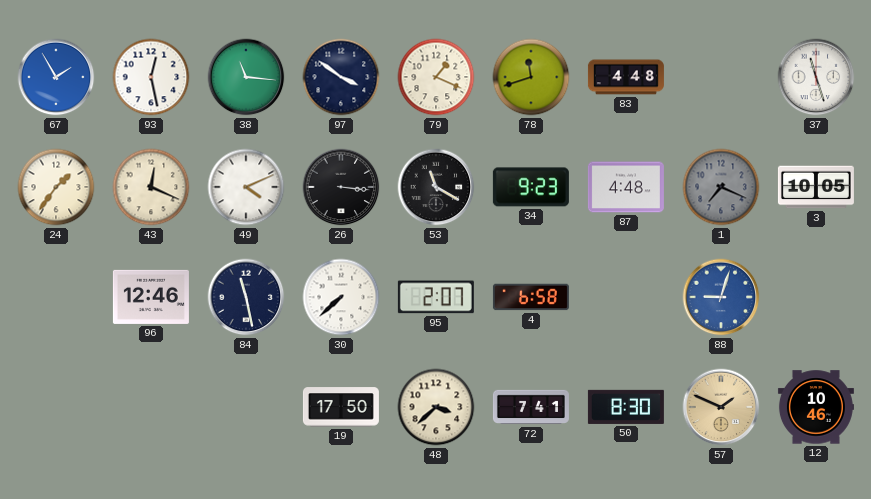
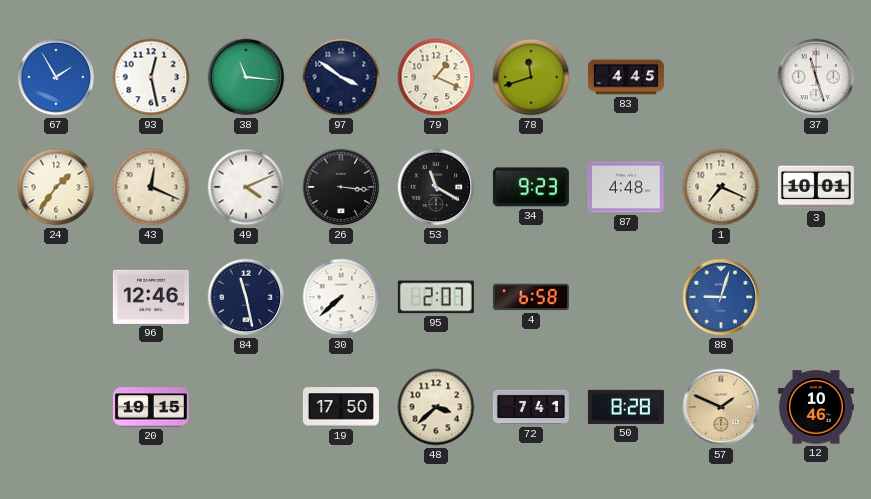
83: 4:48 -> 4:45
1 dial: grey -> cream
3: 10:05 -> 10:01
20: none -> 19:15
50: 8:30 -> 8:28
